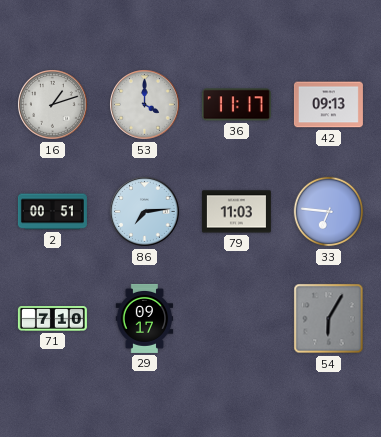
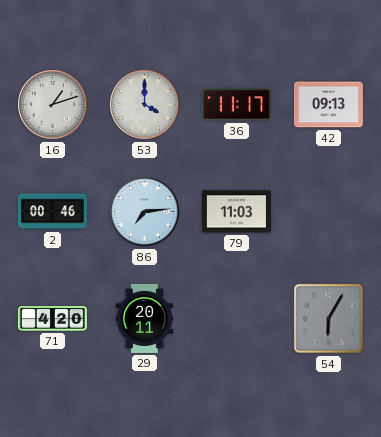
2: 00:51 -> 00:46
33: 6:46 -> none
71: 7:10 -> 4:20
29: 09:17 -> 20:11
